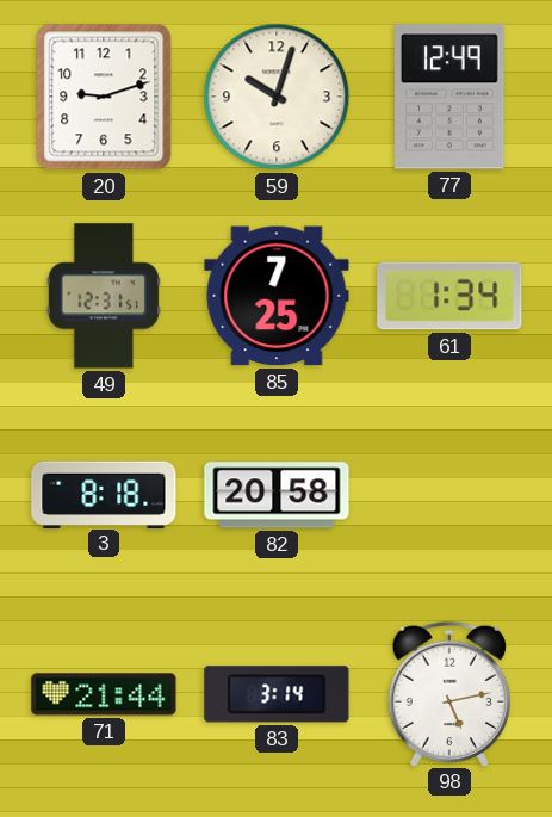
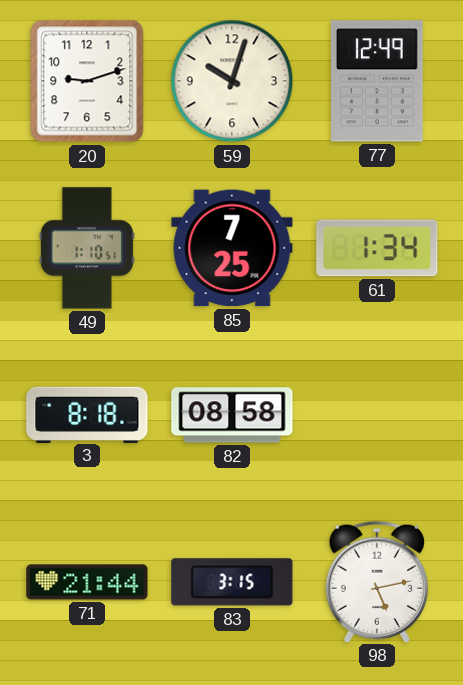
49: 12:31 -> 1:10
82: 20:58 -> 08:58
83: 3:14 -> 3:15
